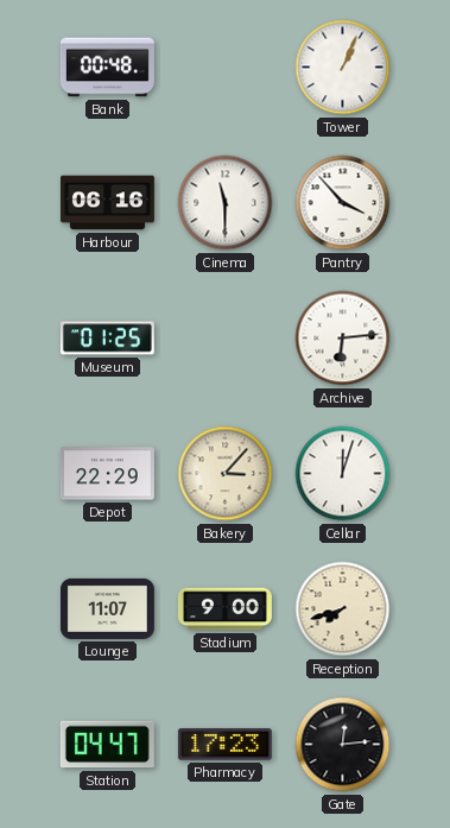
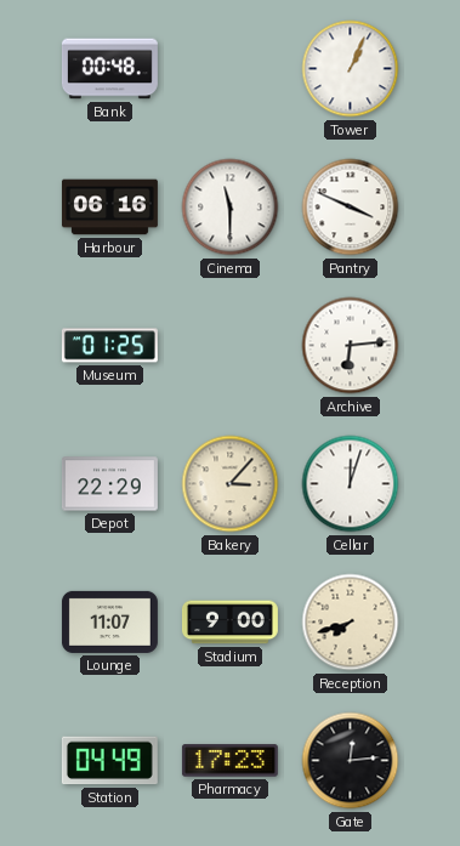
Pantry: 3:53 -> 3:49
Station: 04:47 -> 04:49
